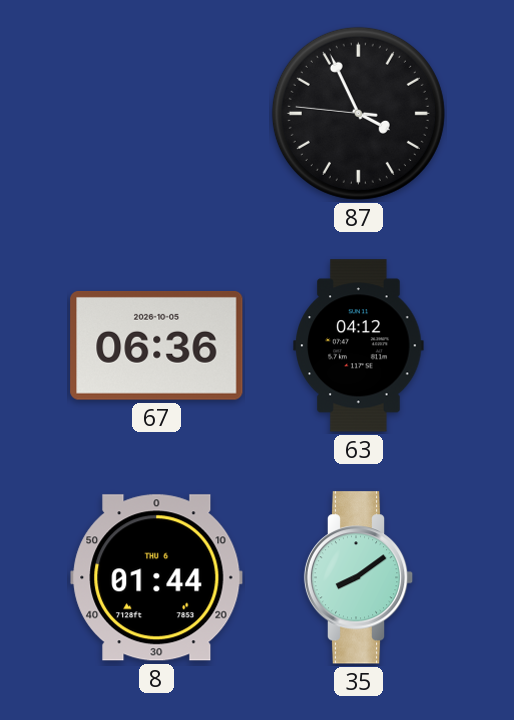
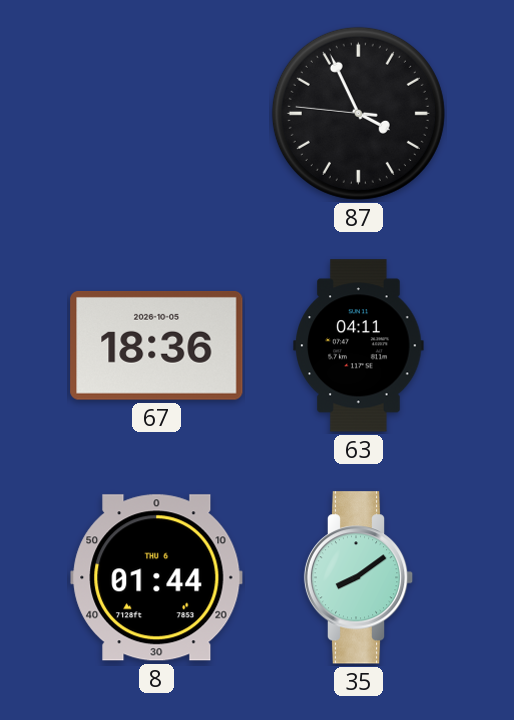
67: 06:36 -> 18:36
63: 04:12 -> 04:11
